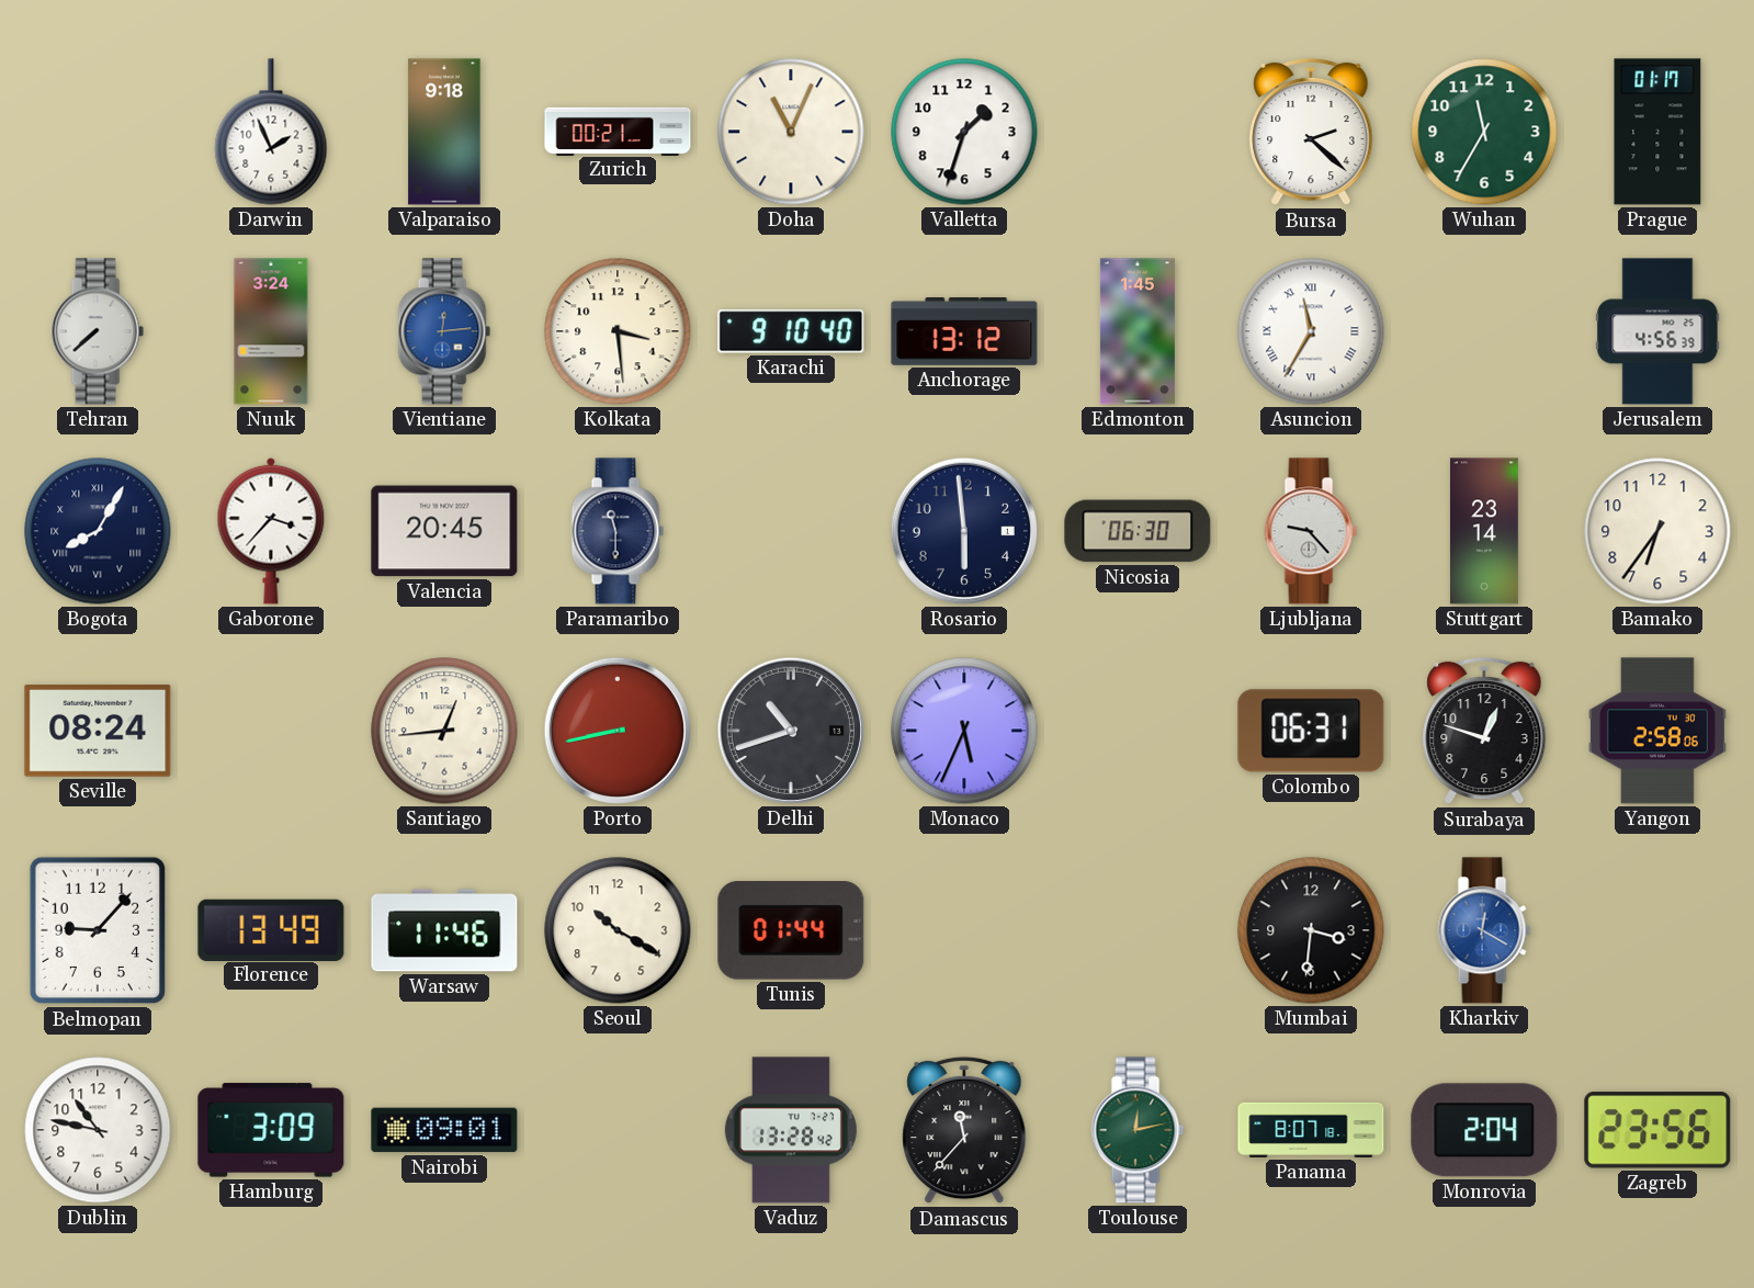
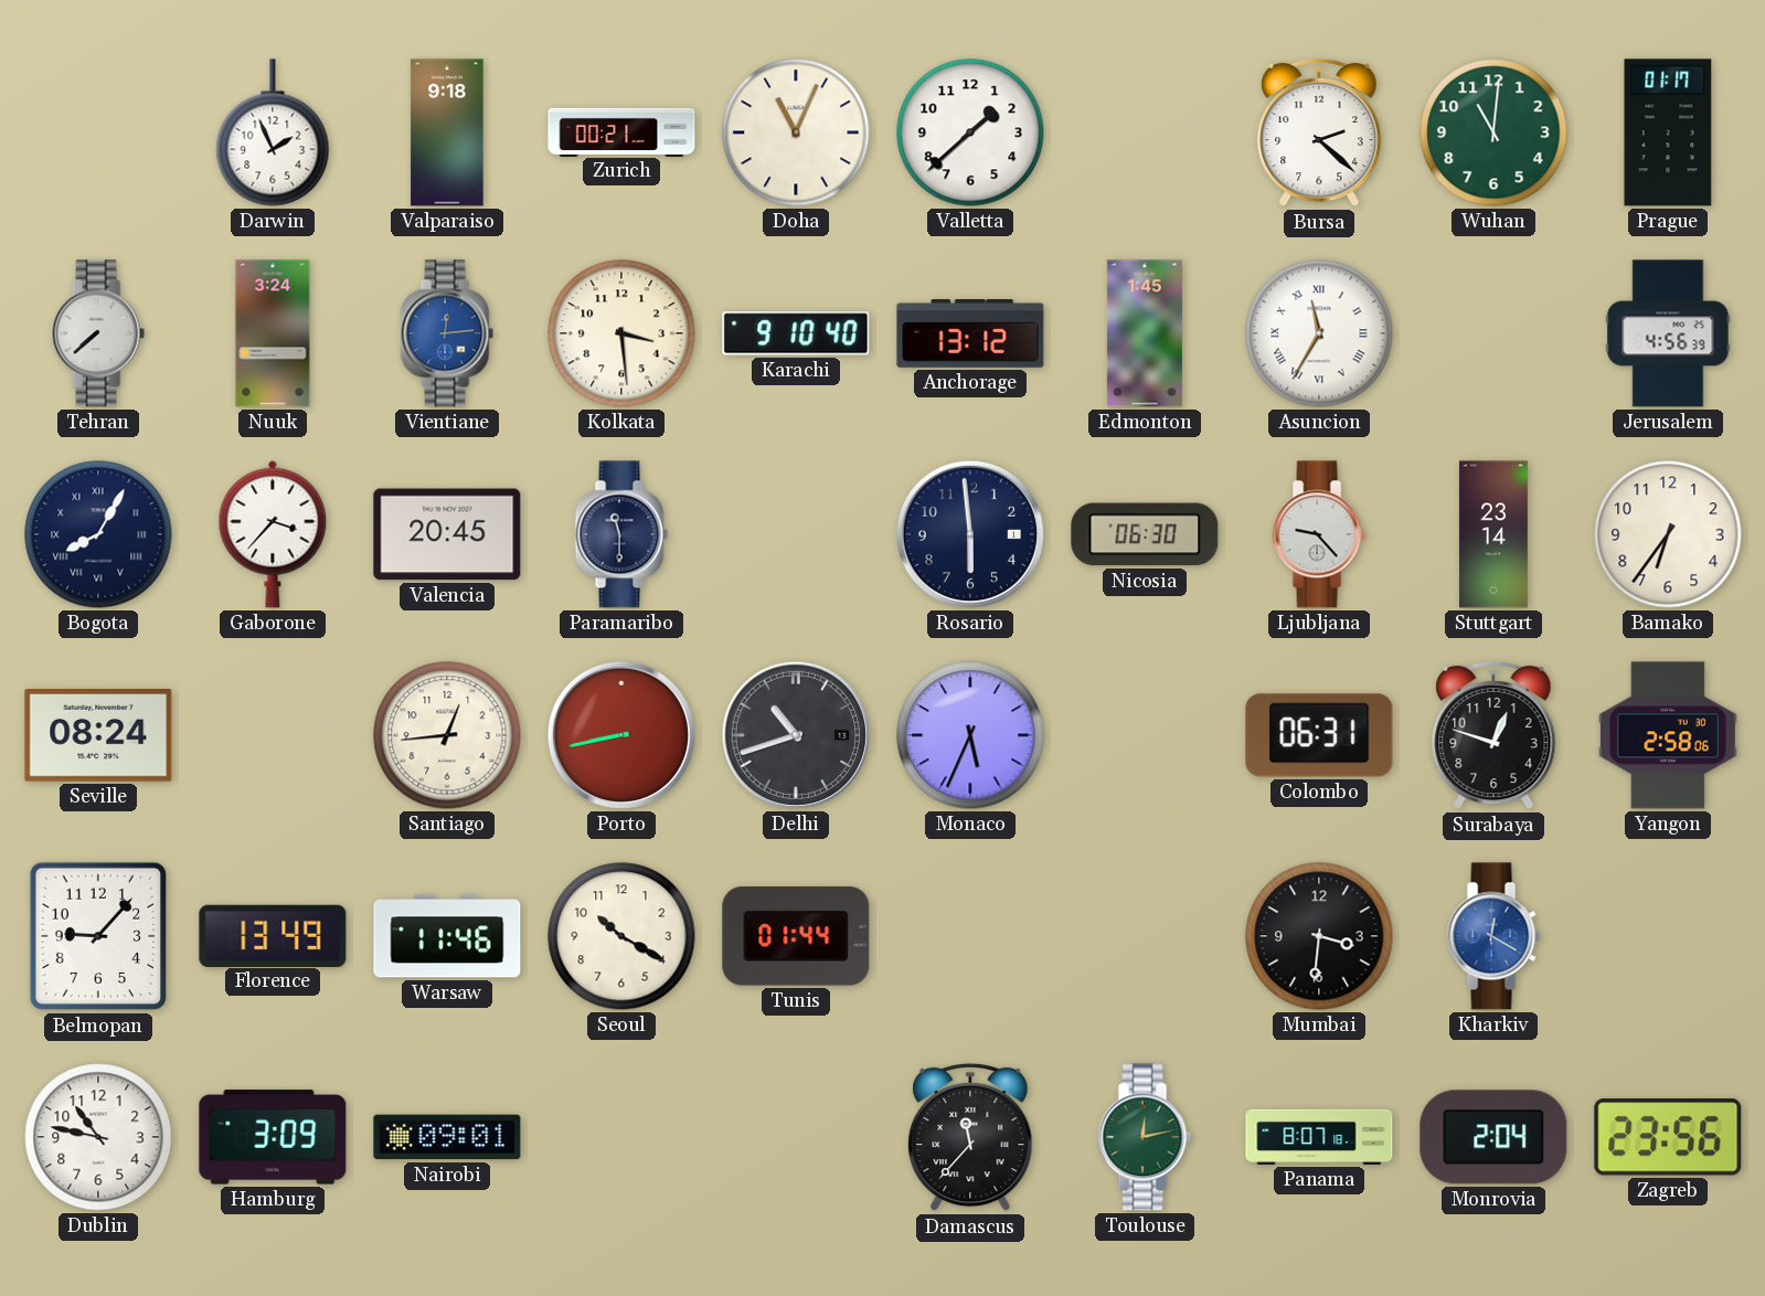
Valletta: 1:33 -> 1:38
Wuhan: 11:35 -> 11:01
Vaduz: 13:28 -> none
